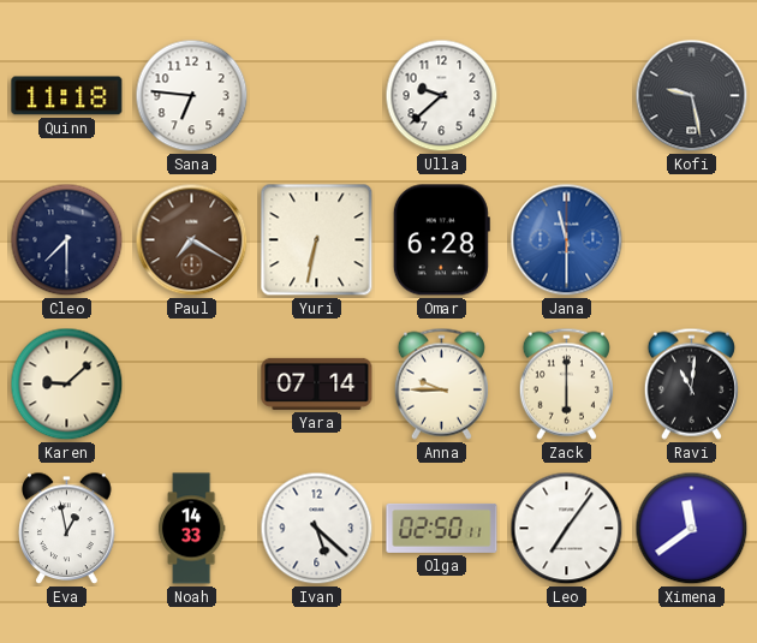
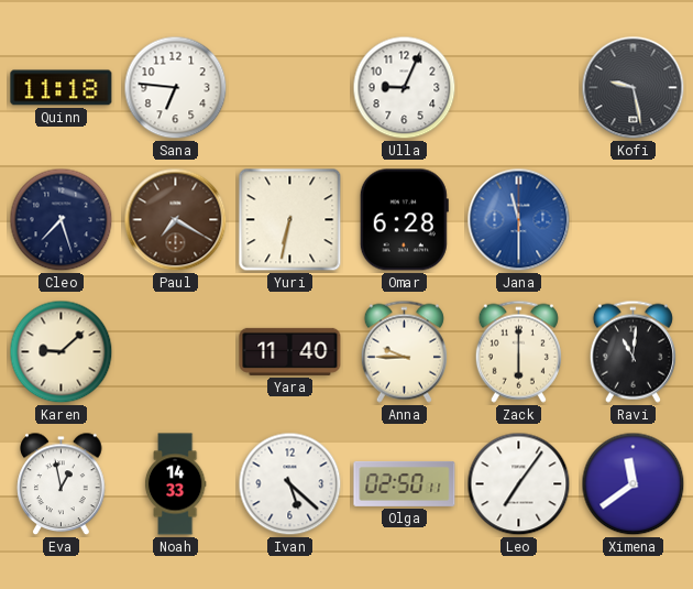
Ulla: 9:38 -> 9:04
Cleo: 7:30 -> 7:27
Yara: 07:14 -> 11:40
